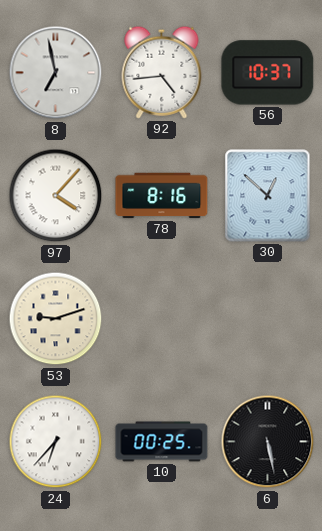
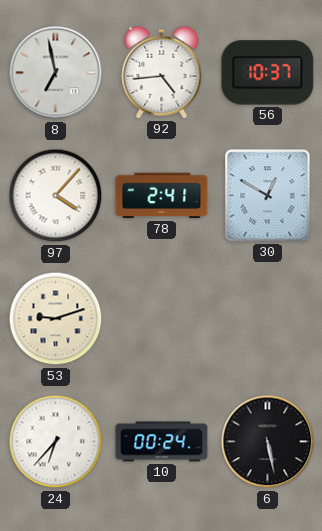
78: 8:16 -> 2:41
30: 12:52 -> 12:50
10: 00:25 -> 00:24
